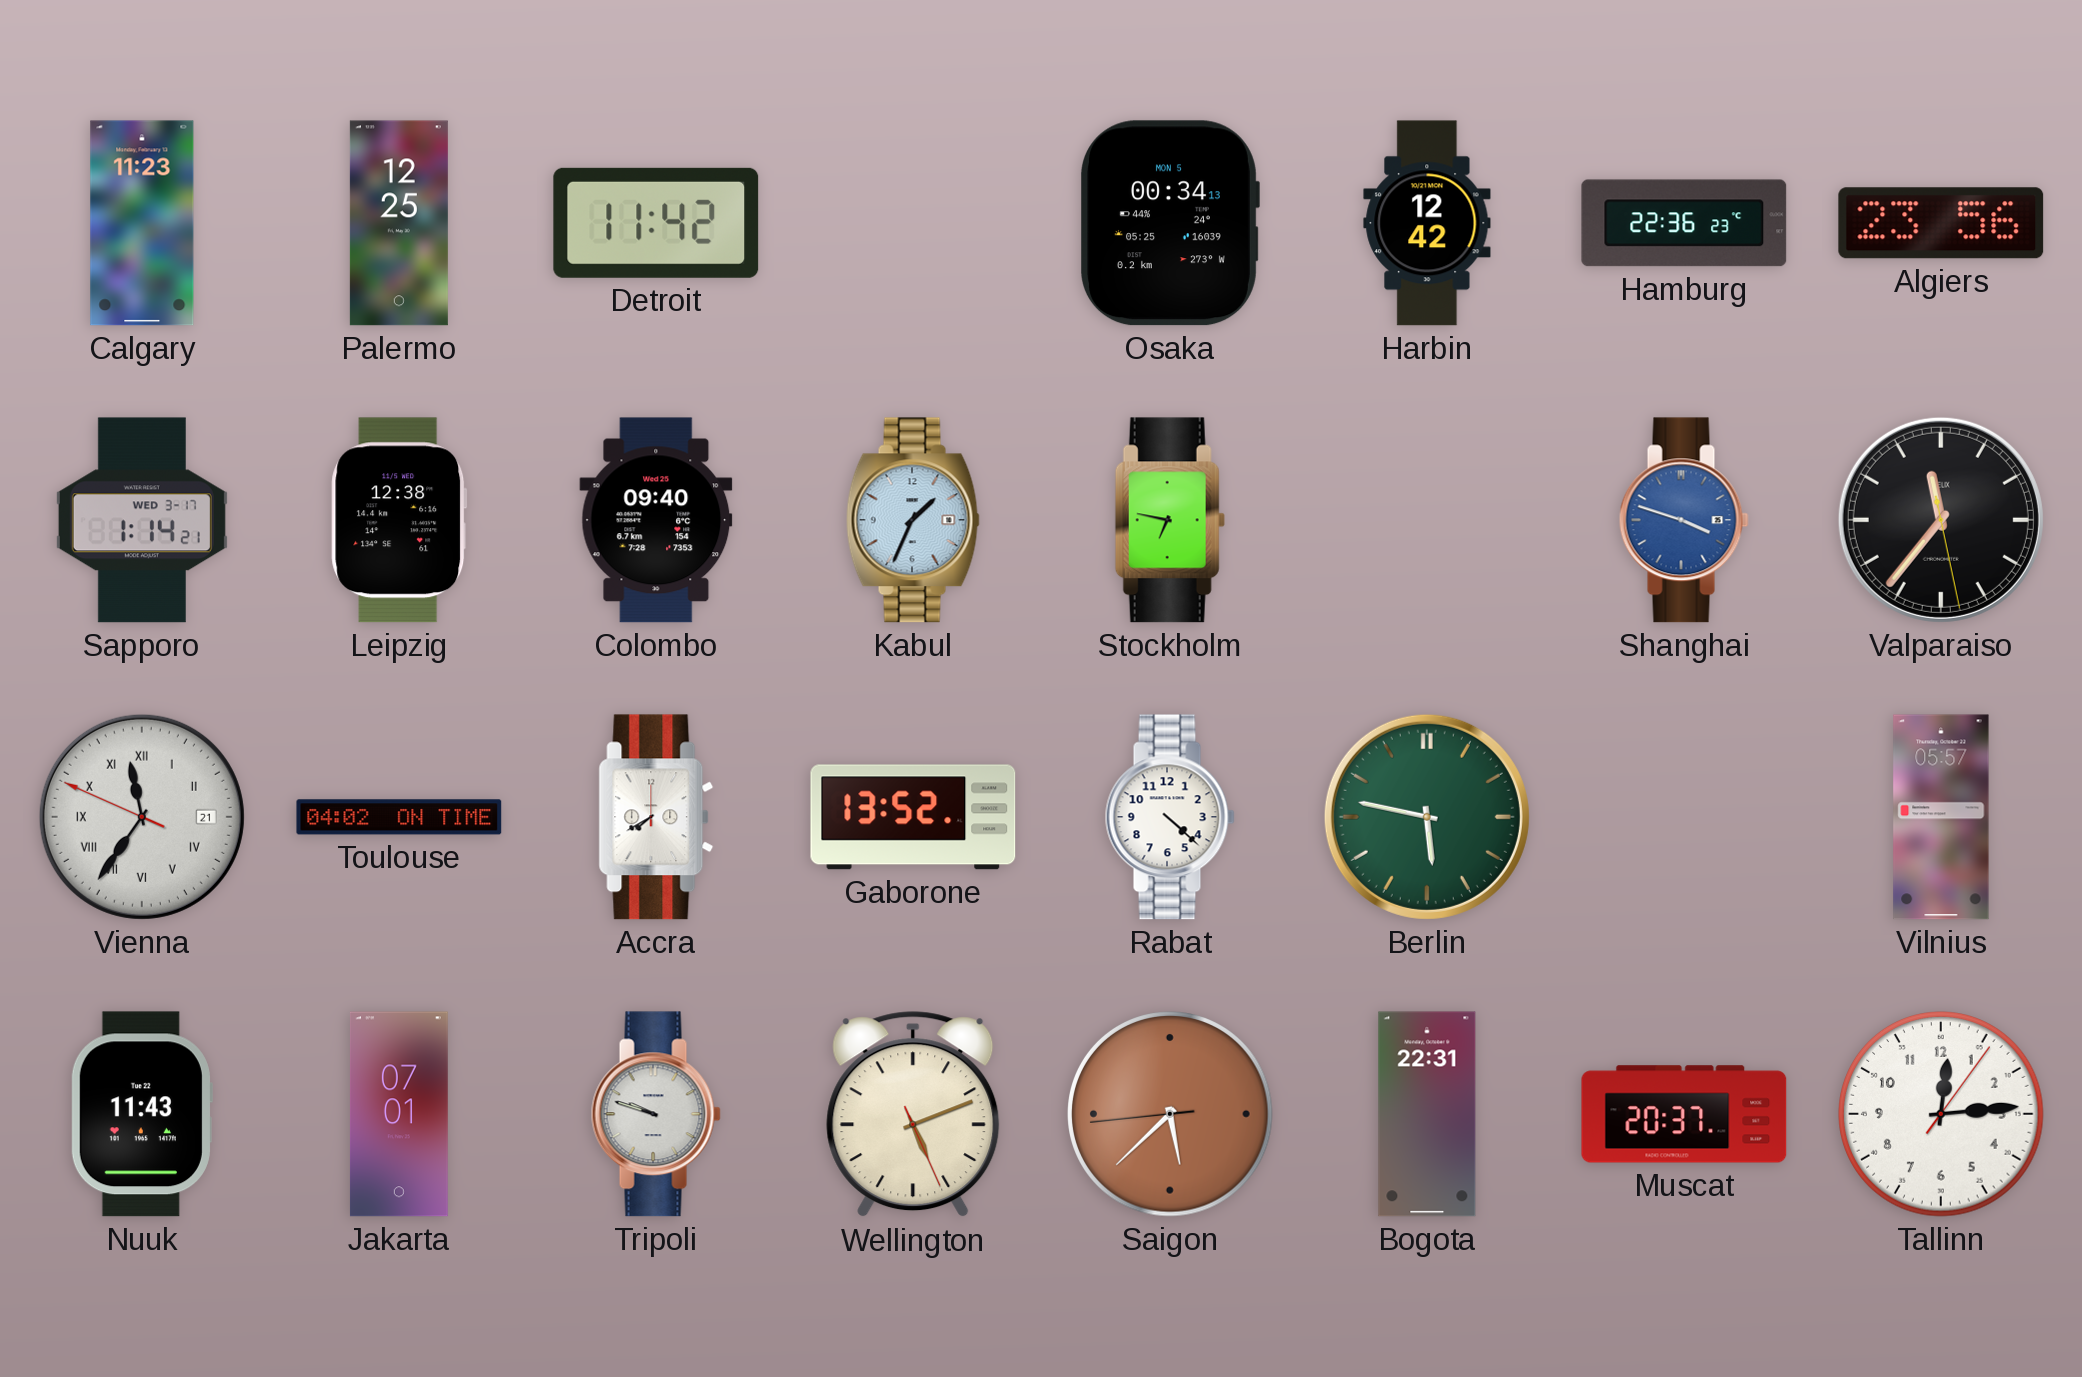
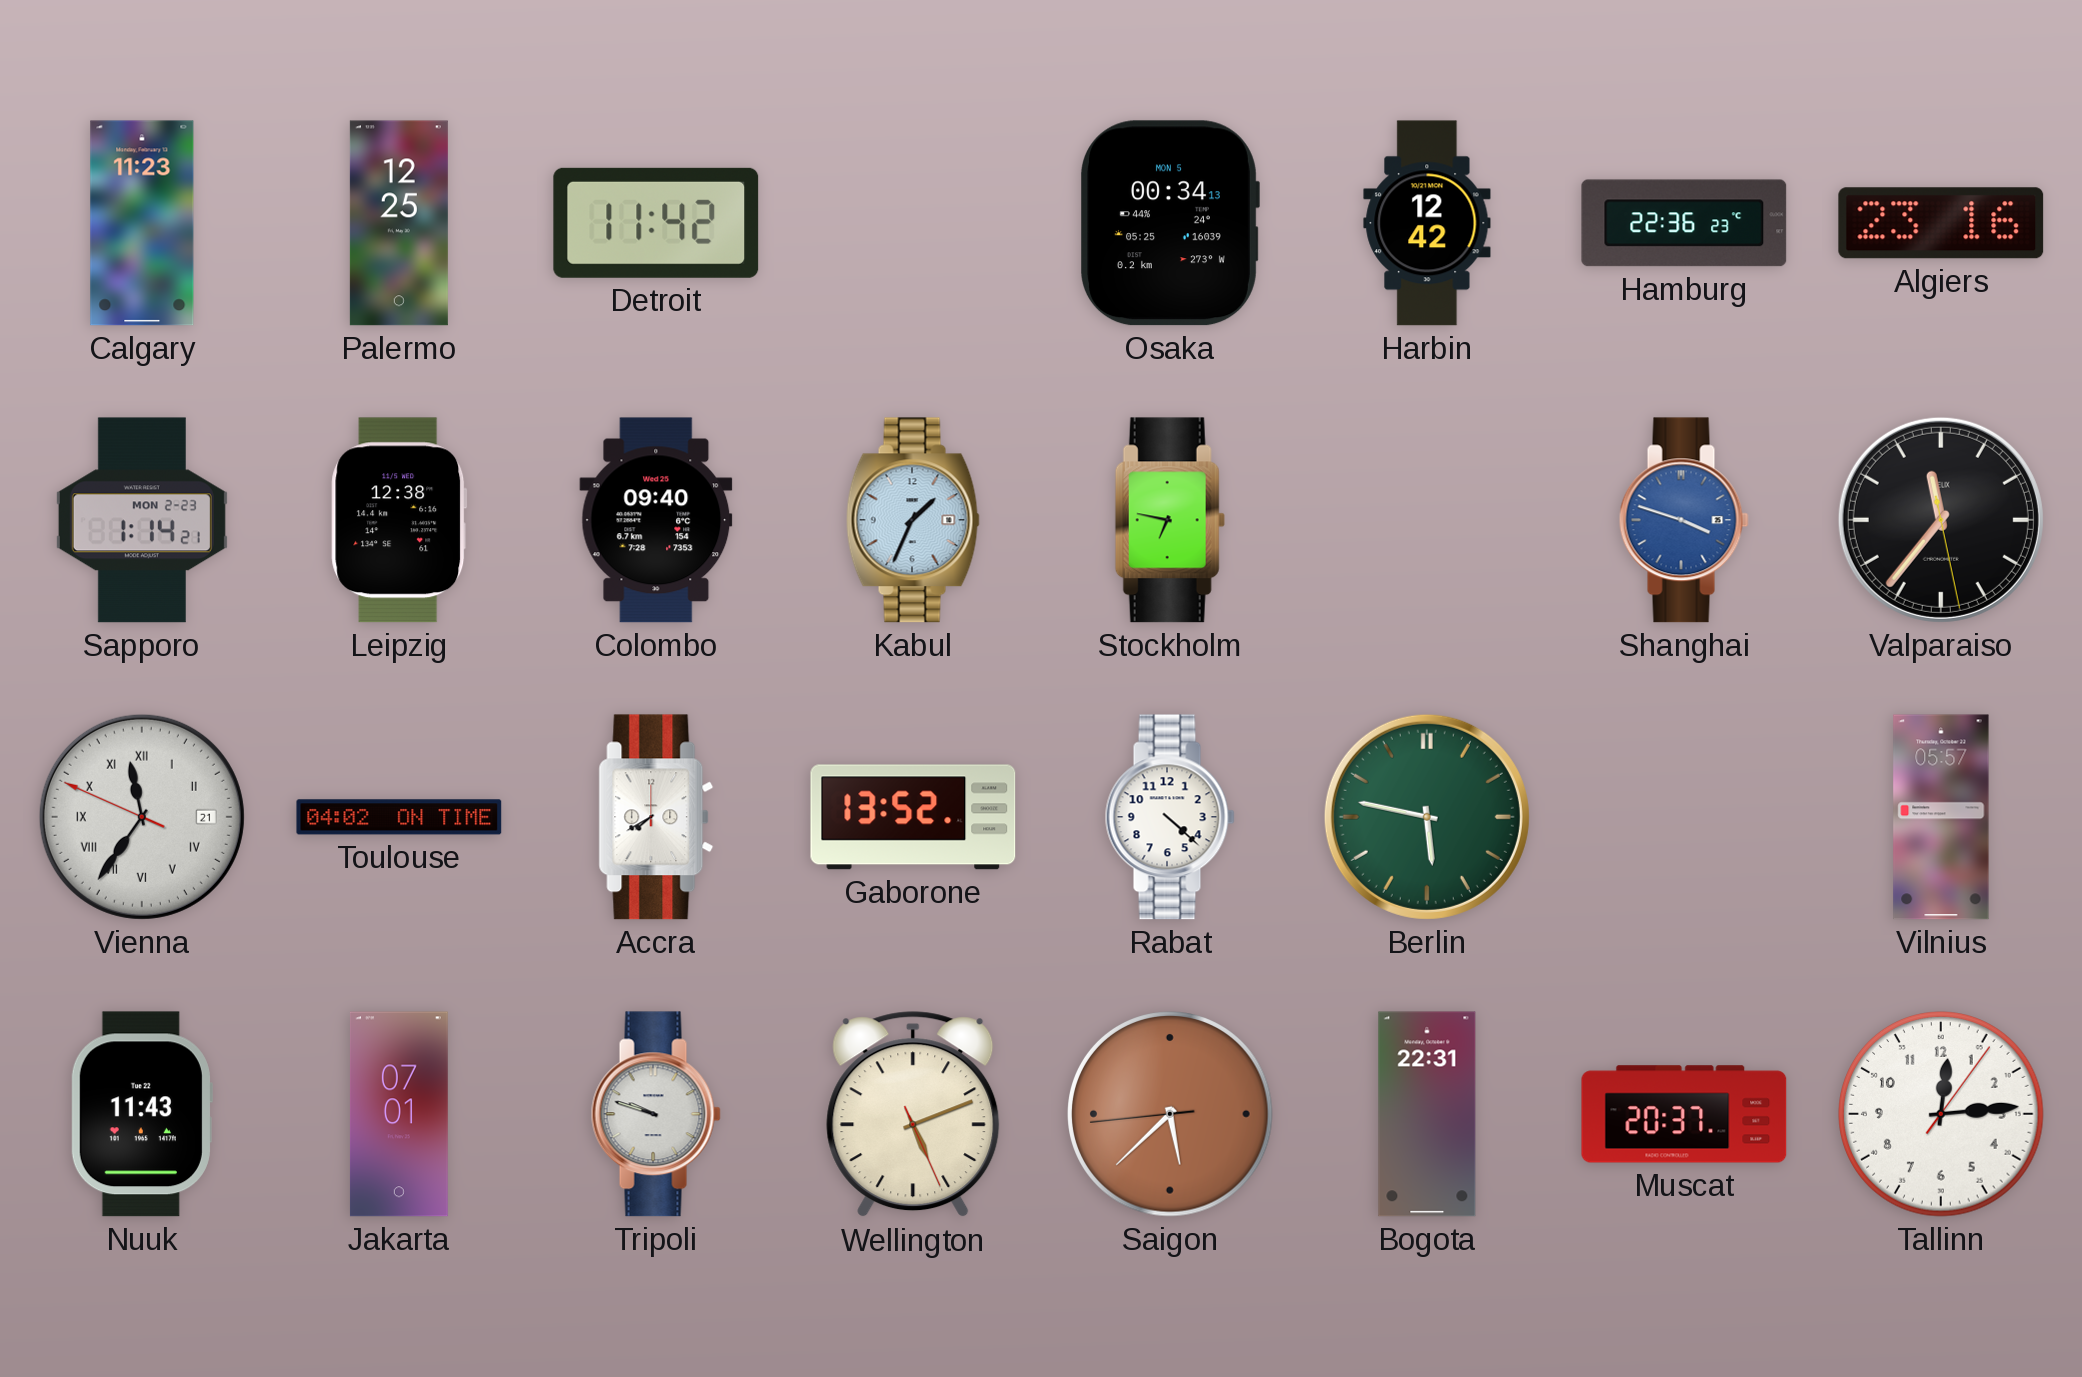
Algiers: 23:56 -> 23:16
Sapporo date: WED 3-17 -> MON 2-23
